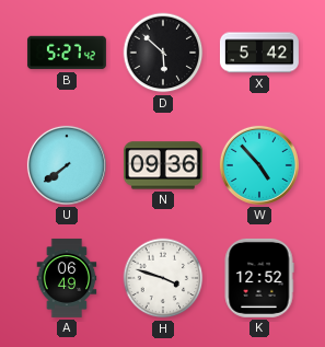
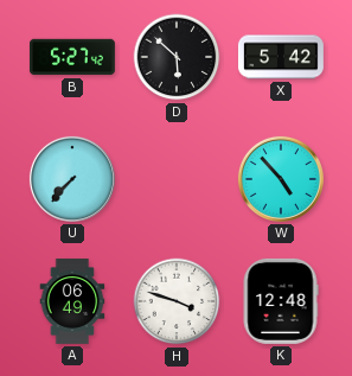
U: 7:39 -> 7:37
N: 09:36 -> none
K: 12:52 -> 12:48
